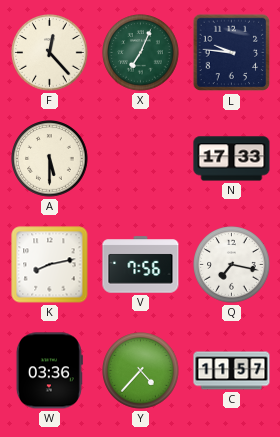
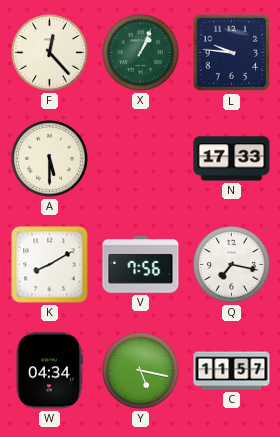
X: 7:04 -> 1:04
K: 8:13 -> 8:10
W: 03:36 -> 04:34
Y: 4:37 -> 5:17
